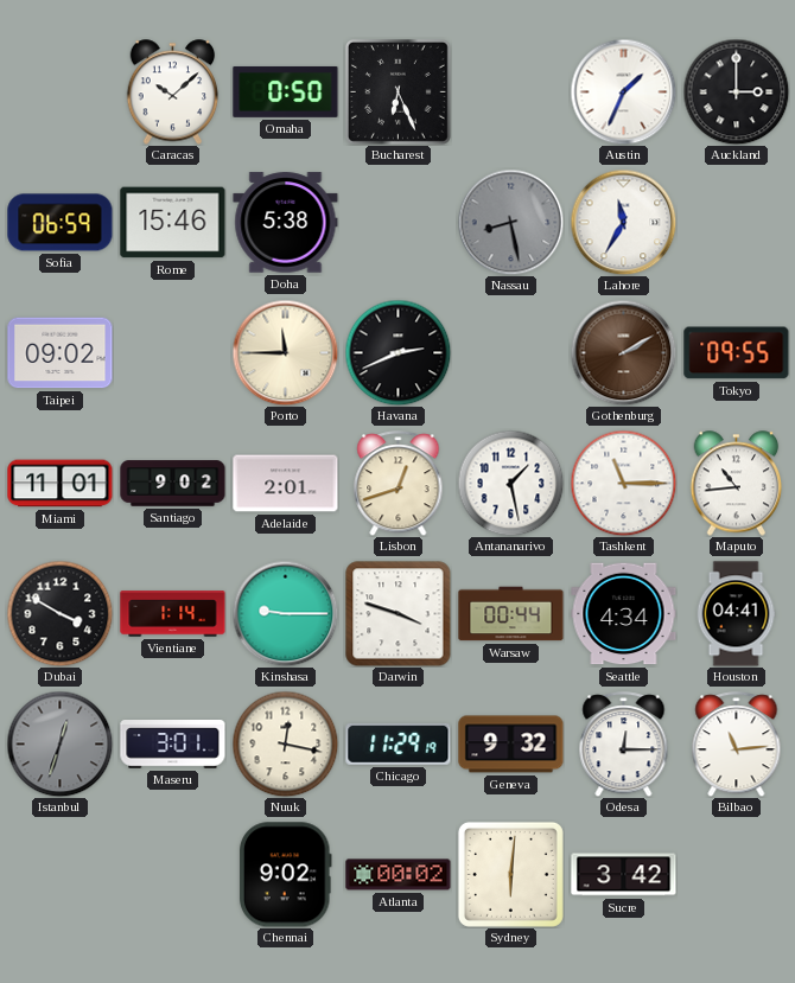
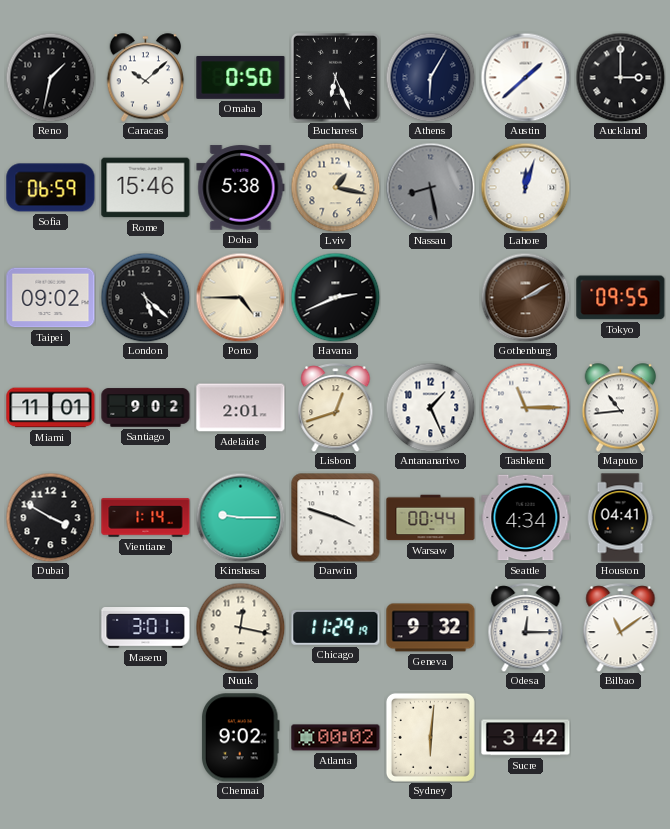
Reno: none -> 1:32
Athens: none -> 6:05
Austin: 1:34 -> 1:38
Lviv: none -> 1:17
Lahore: 11:35 -> 12:03
London: none -> 5:22
Porto: 11:45 -> 4:45
Antananarivo: 1:28 -> 1:26
Istanbul: 12:33 -> none
Bilbao: 11:14 -> 11:09
